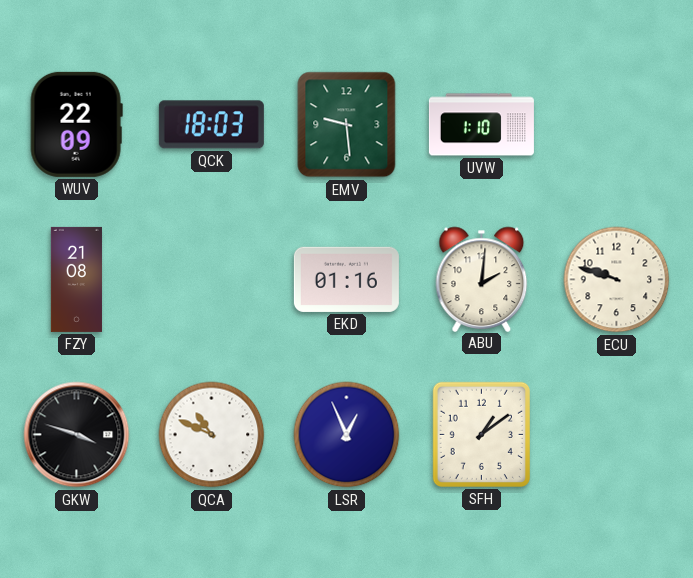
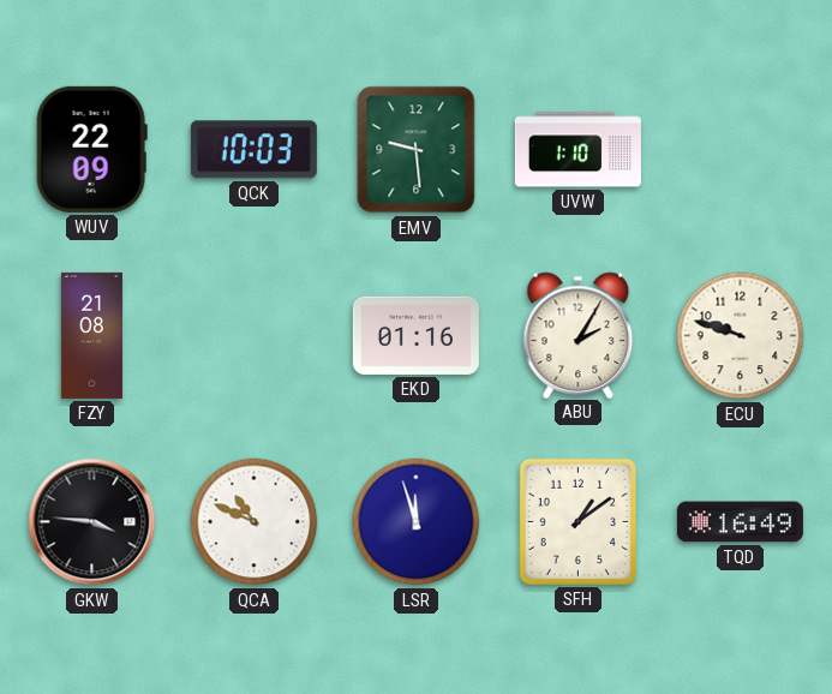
QCK: 18:03 -> 10:03
ABU: 2:01 -> 2:05
GKW: 3:48 -> 3:46
LSR: 12:56 -> 11:57
TQD: none -> 16:49
